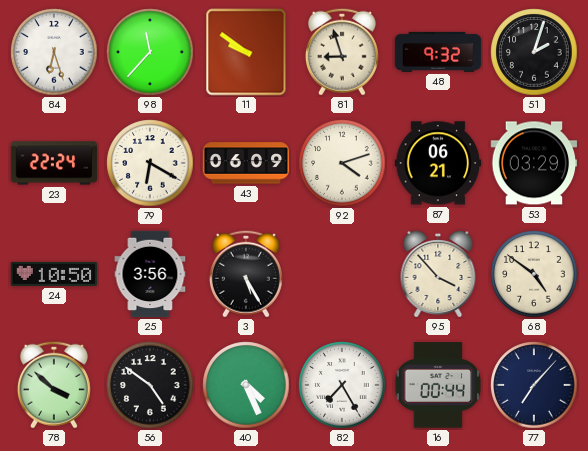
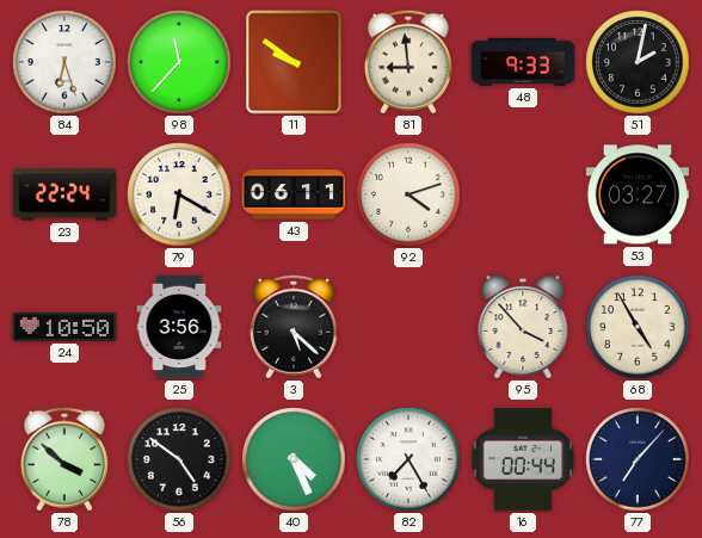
81: 8:57 -> 8:59
48: 9:32 -> 9:33
51: 2:03 -> 2:02
43: 06:09 -> 06:11
87: 06:21 -> none
53: 03:29 -> 03:27
3: 5:25 -> 5:22
68: 4:51 -> 4:55
